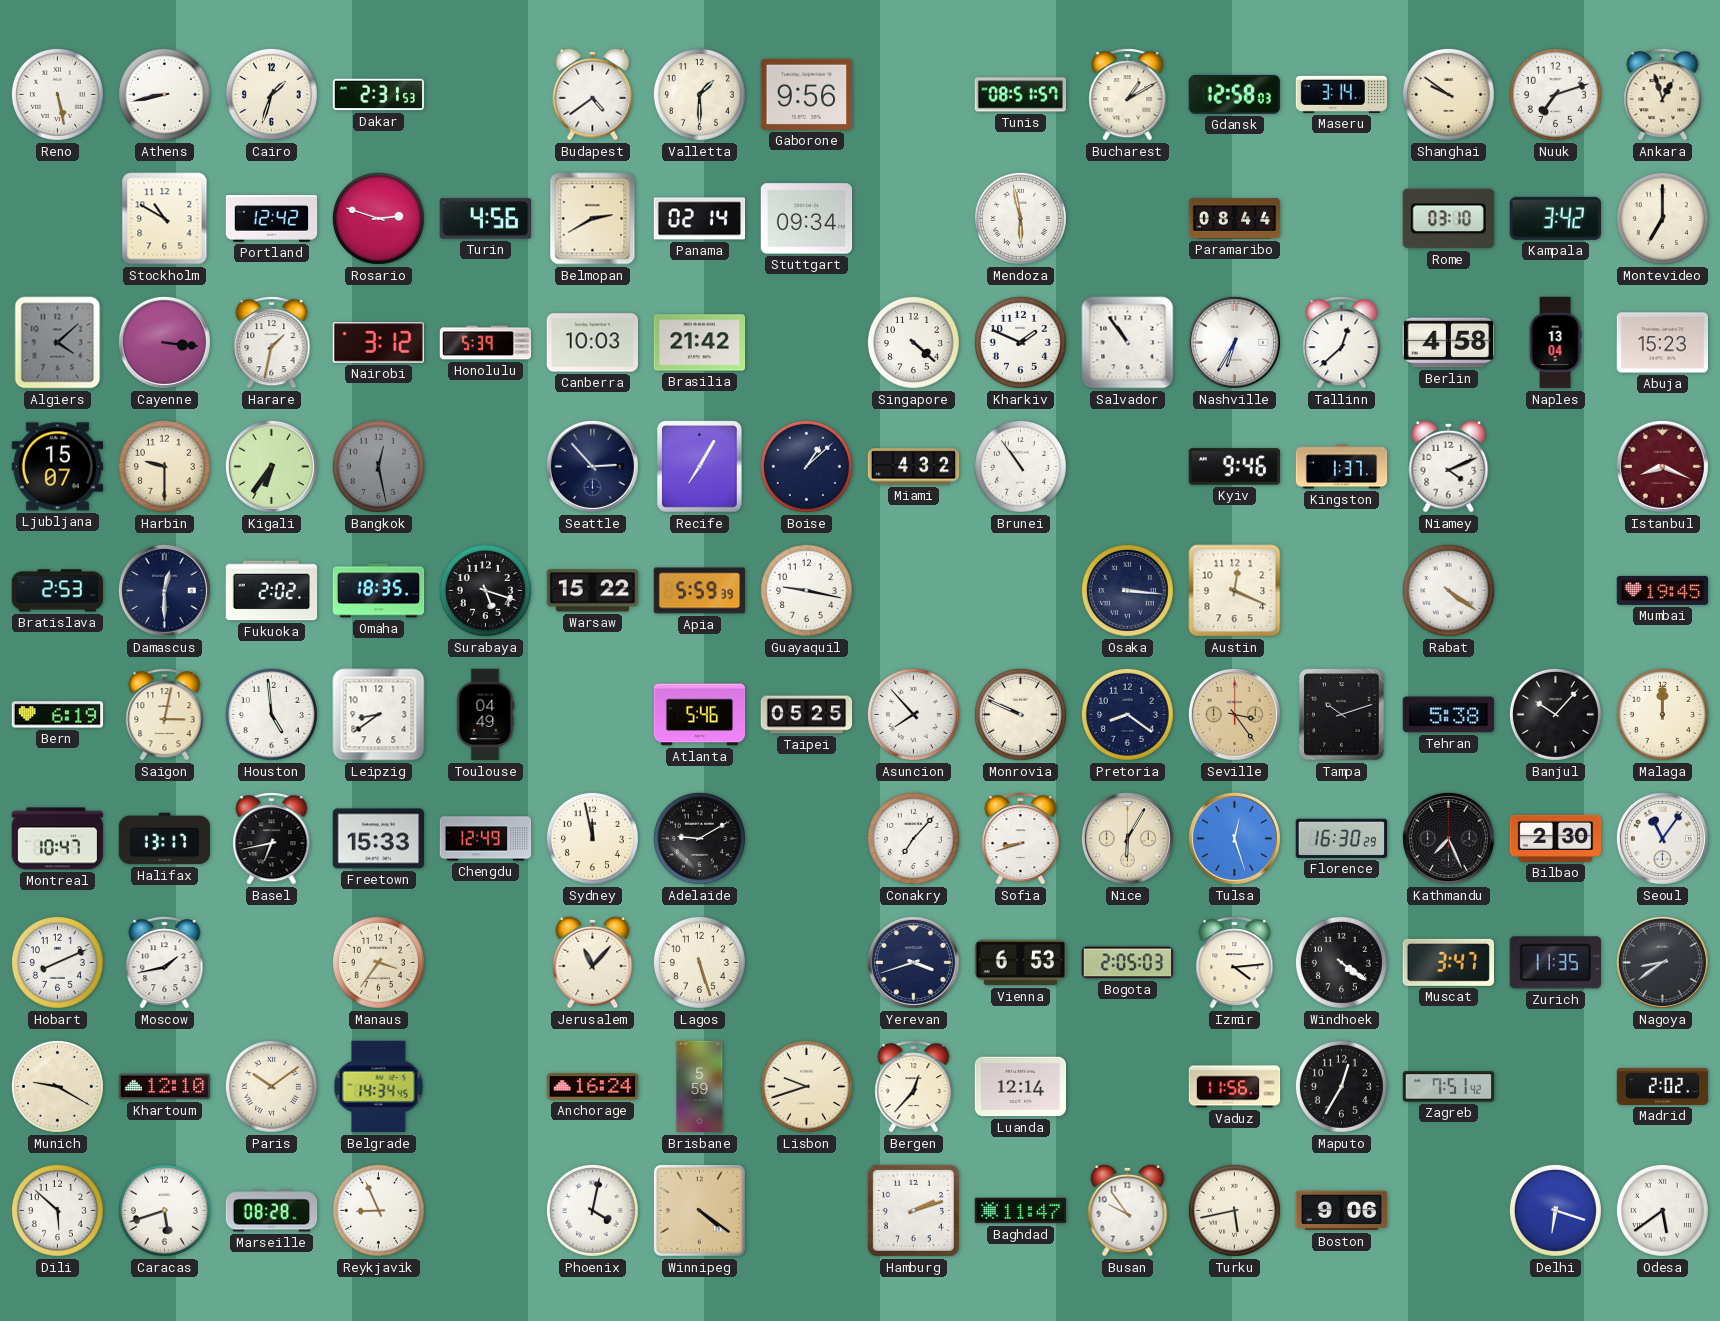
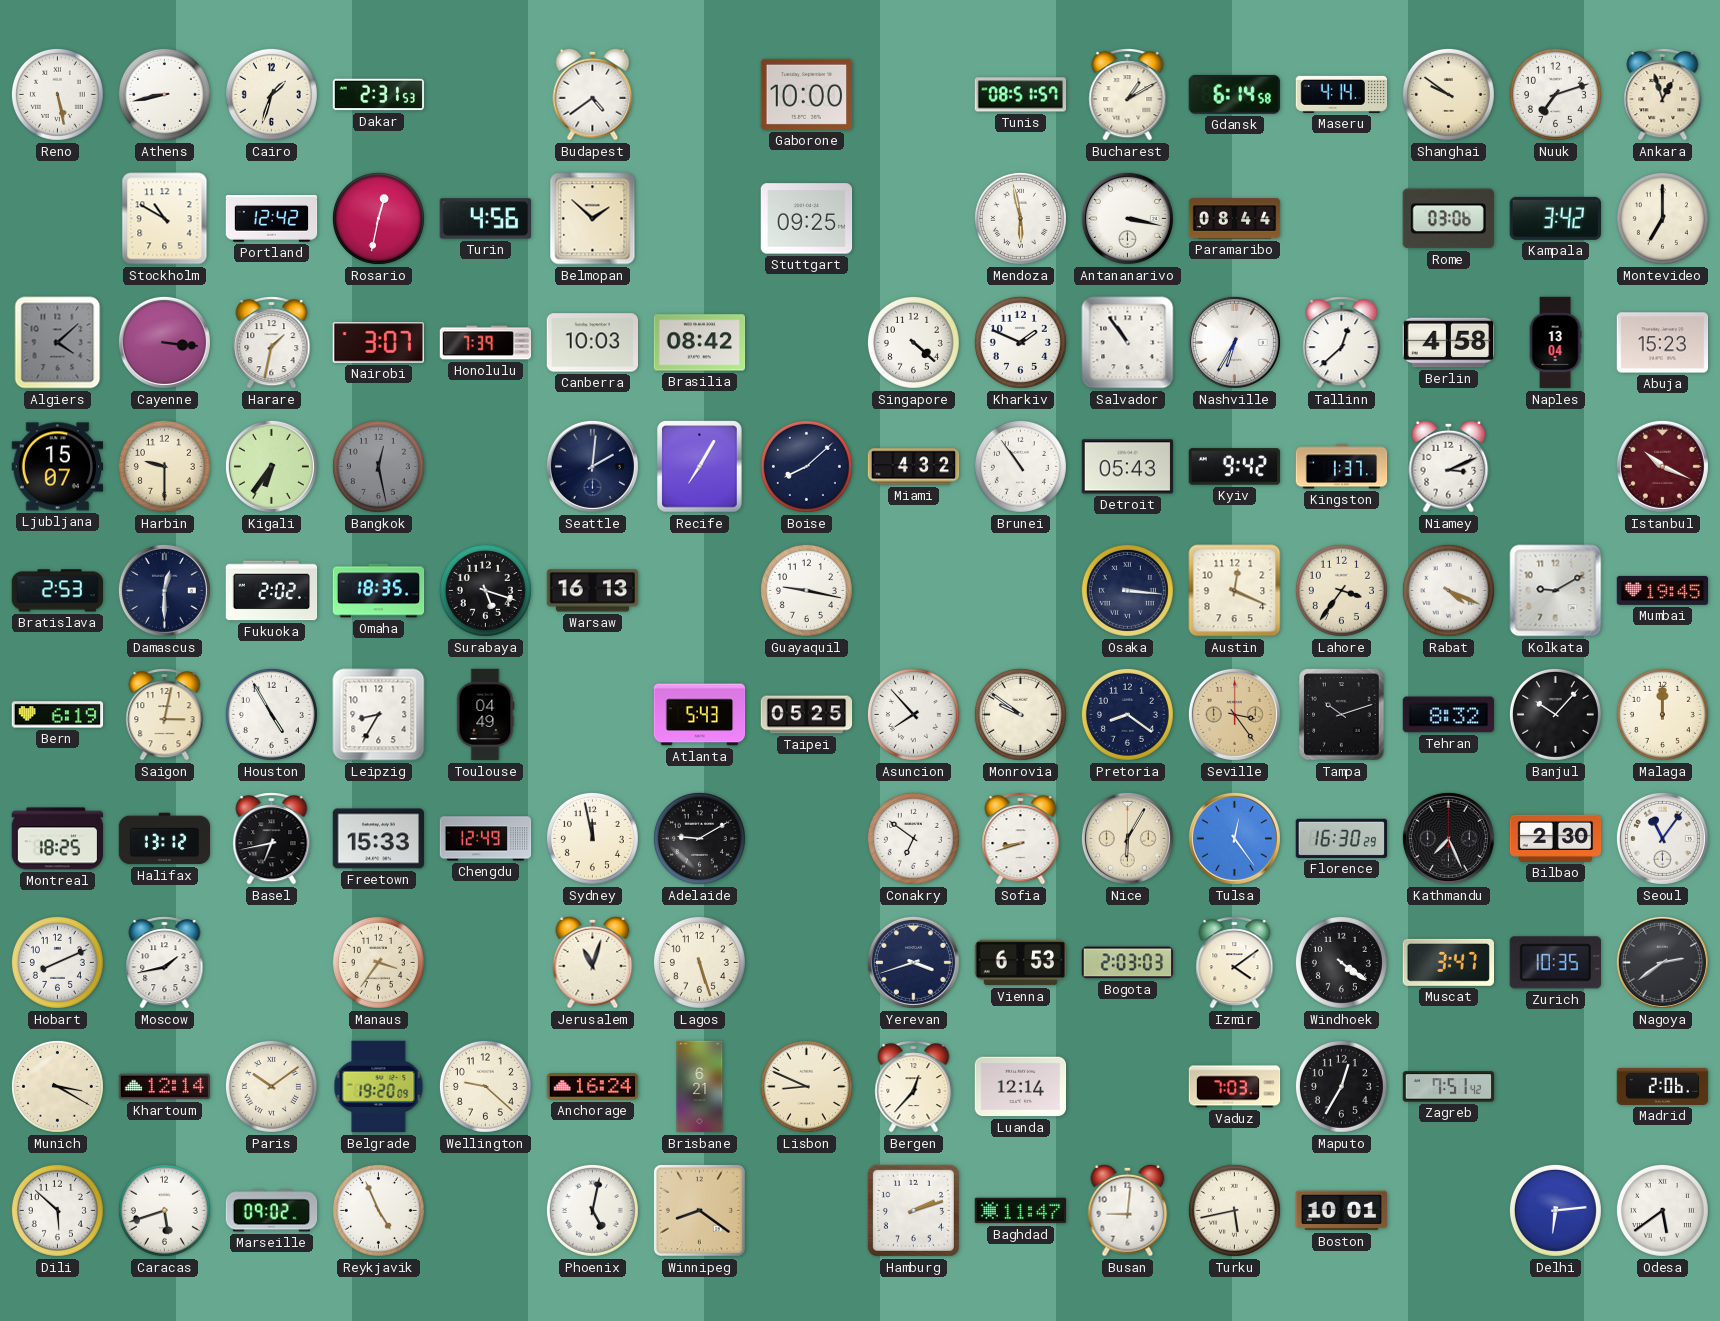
Valletta: 1:30 -> none
Gaborone: 9:56 -> 10:00
Gdansk: 12:58 -> 6:14
Maseru: 3:14 -> 4:14
Rosario: 2:48 -> 12:32
Belmopan: 2:40 -> 1:52
Panama: 02:14 -> none
Stuttgart: 09:34 -> 09:25
Antananarivo: none -> 3:17
Rome: 03:10 -> 03:06
Nairobi: 3:12 -> 3:07
Honolulu: 5:39 -> 7:39
Brasilia: 21:42 -> 08:42
Seattle: 2:53 -> 2:01
Boise: 1:08 -> 8:08
Detroit: none -> 05:43
Kyiv: 9:46 -> 9:42
Niamey: 4:11 -> 3:11
Istanbul: 8:19 -> 10:19
Warsaw: 15:22 -> 16:13
Apia: 5:59 -> none
Lahore: none -> 3:36
Rabat: 4:21 -> 4:19
Kolkata: none -> 9:10
Houston: 4:59 -> 4:55
Leipzig: 8:39 -> 8:35
Atlanta: 5:46 -> 5:43
Monrovia: 9:49 -> 9:51
Tehran: 5:38 -> 8:32
Montreal: 10:47 -> 18:25
Halifax: 13:17 -> 13:12
Conakry: 7:07 -> 6:51
Tulsa: 12:27 -> 12:24
Jerusalem: 11:07 -> 11:03
Bogota: 2:05 -> 2:03
Izmir: 4:14 -> 4:09
Zurich: 11:35 -> 10:35
Nagoya: 8:39 -> 2:39
Munich: 9:20 -> 3:20
Khartoum: 12:10 -> 12:14
Belgrade: 14:34 -> 19:20
Wellington: none -> 9:22
Brisbane: 5:59 -> 6:21
Lisbon: 9:42 -> 8:49
Vaduz: 11:56 -> 7:03
Madrid: 2:02 -> 2:06
Marseille: 08:28 -> 09:02
Reykjavik: 8:56 -> 4:56
Phoenix: 4:02 -> 5:02
Winnipeg: 4:21 -> 8:21
Busan: 9:54 -> 9:01
Boston: 9:06 -> 10:01
Delhi: 6:18 -> 6:14
